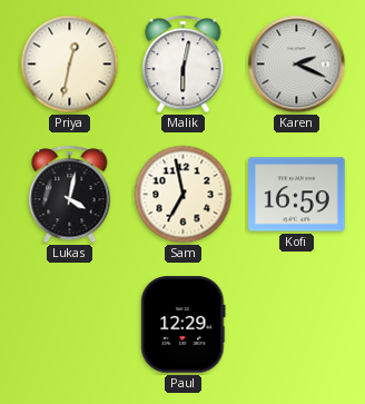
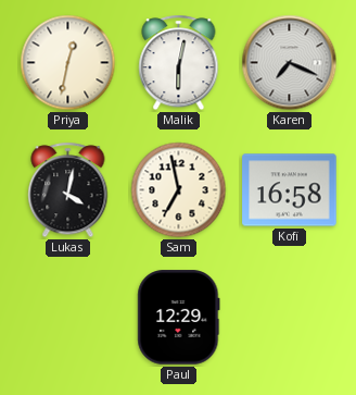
Karen: 2:19 -> 7:19
Kofi: 16:59 -> 16:58
